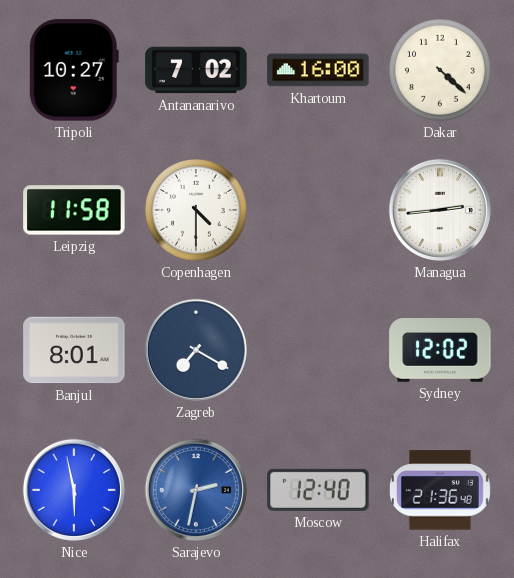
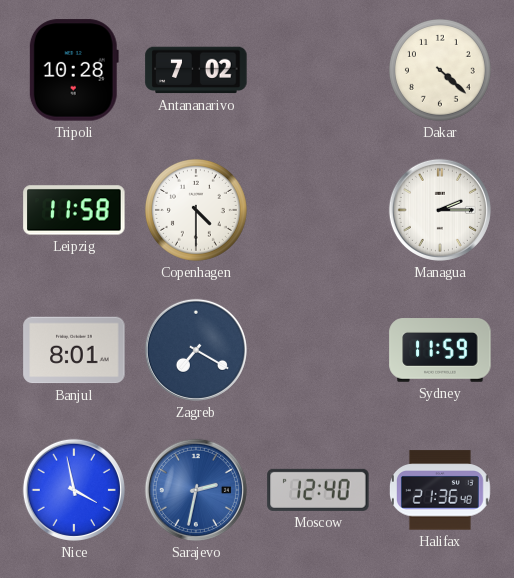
Tripoli: 10:27 -> 10:28
Khartoum: 16:00 -> none
Managua: 2:44 -> 2:15
Sydney: 12:02 -> 11:59
Nice: 5:58 -> 3:58
